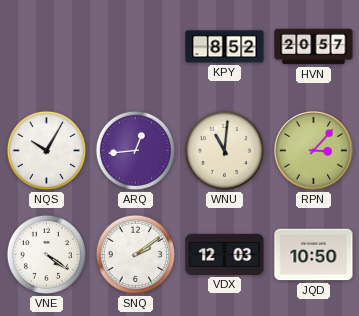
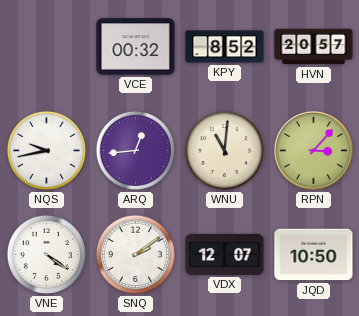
VCE: none -> 00:32
NQS: 10:05 -> 9:43
VDX: 12:03 -> 12:07
